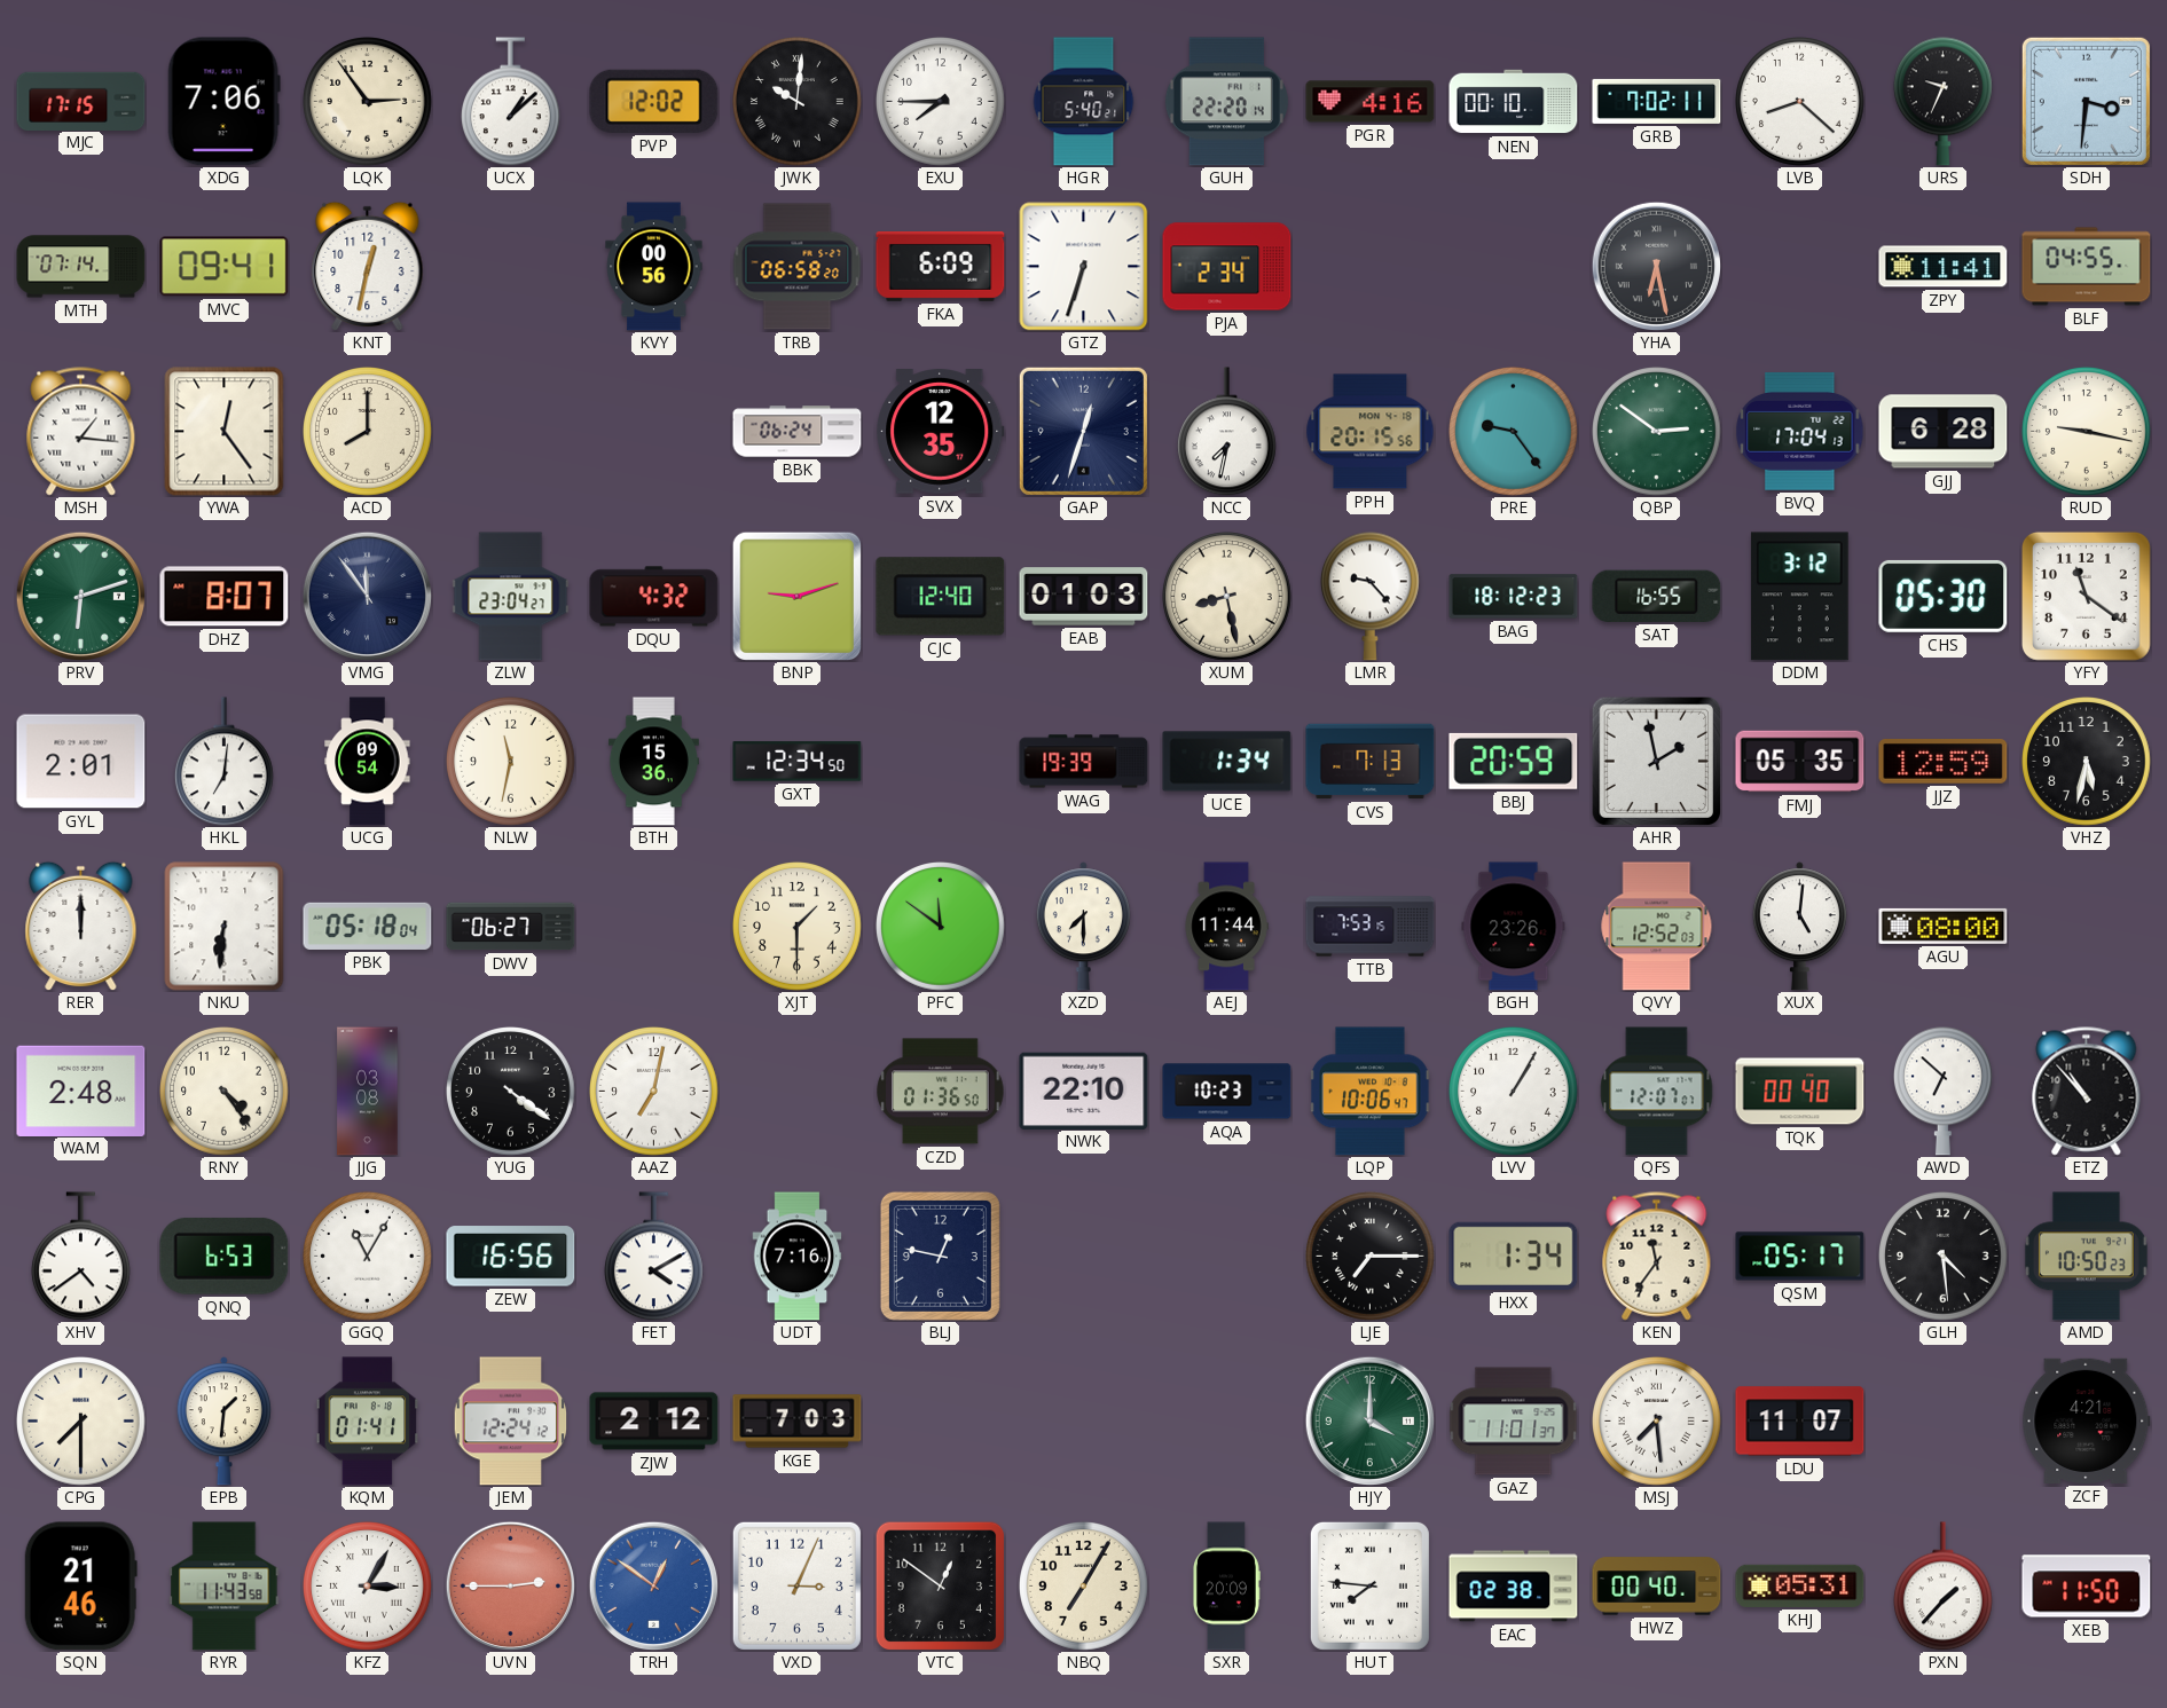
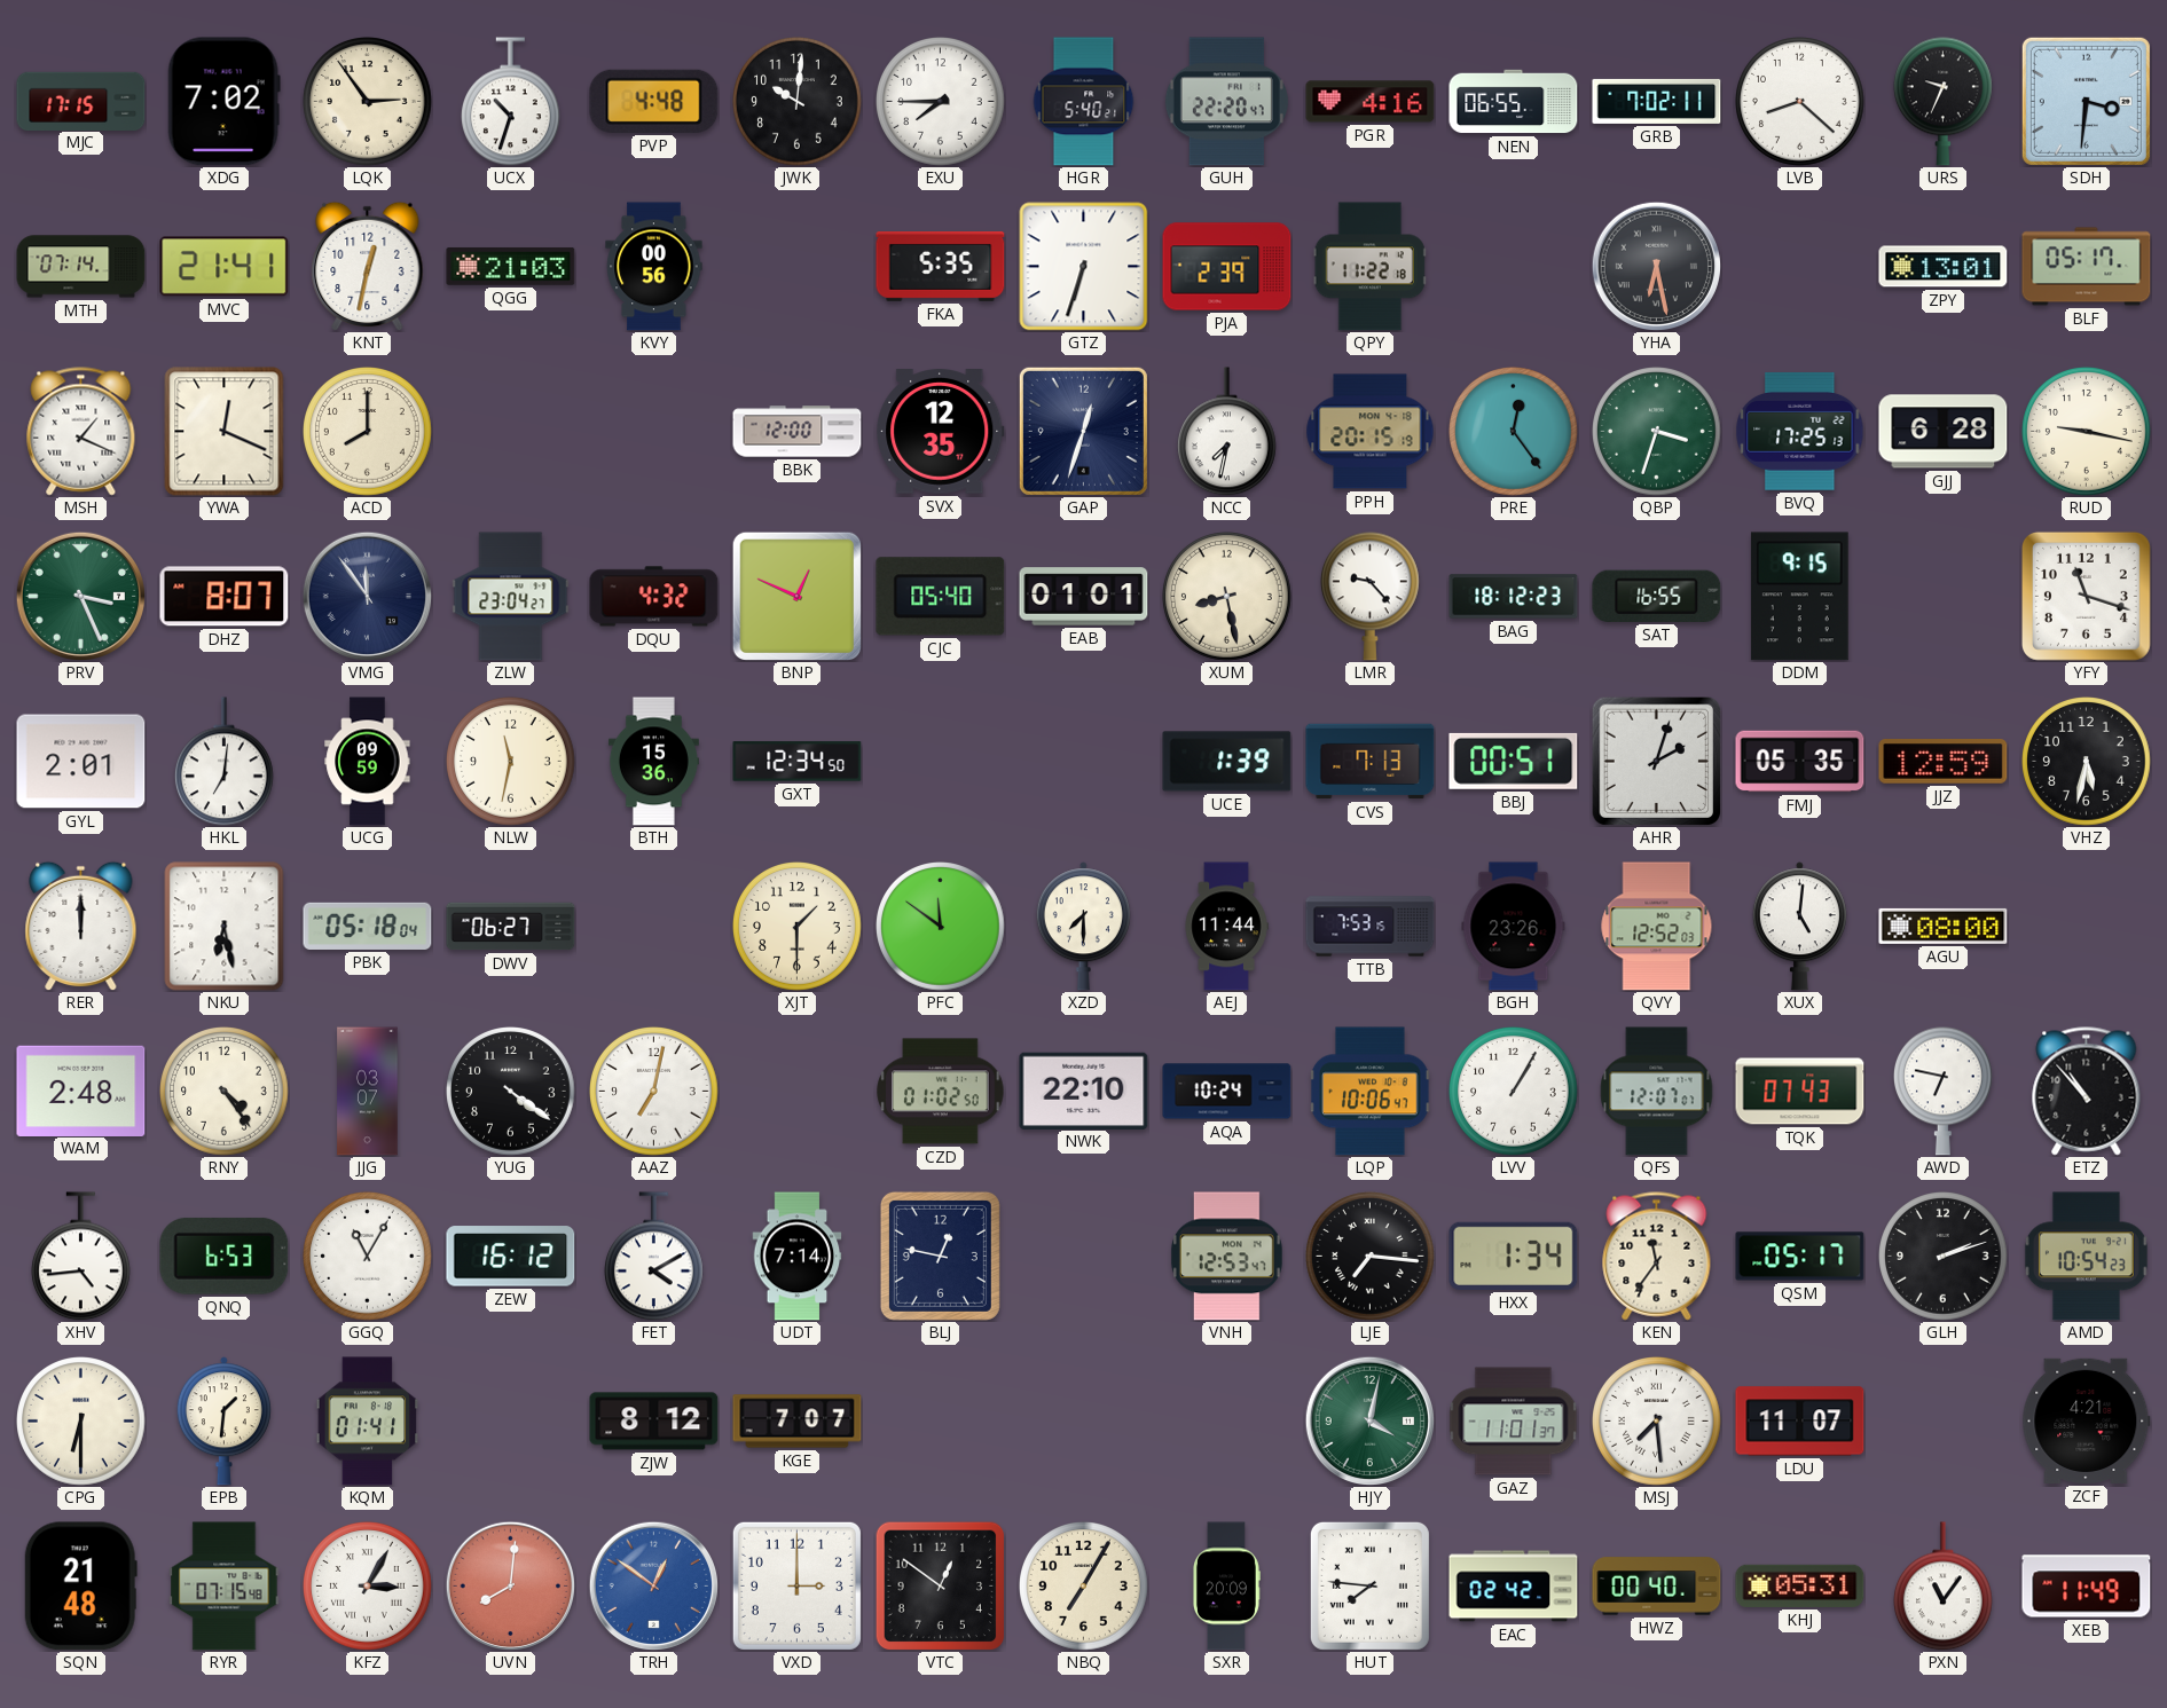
XDG: 7:06 -> 7:02
UCX: 1:08 -> 10:33
PVP: 12:02 -> 4:48
JWK numerals: Roman -> Arabic
GUH: 22:20:14 -> 22:20:47
NEN: 00:10 -> 06:55
MVC: 09:41 -> 21:41
QGG: none -> 21:03
TRB: 06:58 -> none
FKA: 6:09 -> 5:35
PJA: 2:34 -> 2:39
QPY: none -> 11:22
ZPY: 11:41 -> 13:01
BLF: 04:55 -> 05:17
MSH: 1:16 -> 1:19
YWA: 12:24 -> 12:19
BBK: 06:24 -> 12:00
PPH: 20:15:56 -> 20:15:19
PRE: 9:24 -> 12:24
QBP: 2:51 -> 3:33
BVQ: 17:04 -> 17:25
PRV: 6:12 -> 3:26
BNP: 9:12 -> 12:49
CJC: 12:40 -> 05:40
EAB: 01:03 -> 01:01
DDM: 3:12 -> 9:15
CHS: 05:30 -> none
YFY: 11:21 -> 11:18
UCG: 09:54 -> 09:59
WAG: 19:39 -> none
UCE: 1:34 -> 1:39
BBJ: 20:59 -> 00:51
AHR: 1:58 -> 2:03
NKU: 6:31 -> 6:28
JJG: 03:08 -> 03:07
CZD: 01:36 -> 01:02
AQA: 10:23 -> 10:24
TQK: 00:40 -> 07:43
AWD: 6:52 -> 6:47
XHV: 4:39 -> 4:44
ZEW: 16:56 -> 16:12
UDT: 7:16 -> 7:14
VNH: none -> 12:53
LJE: 7:15 -> 7:16
GLH: 4:29 -> 2:12
AMD: 10:50 -> 10:54
CPG: 7:30 -> 6:30
JEM: 12:24 -> none
ZJW: 2:12 -> 8:12
KGE: 7:03 -> 7:07
HJY: 4:00 -> 4:02
SQN: 21:46 -> 21:48
RYR: 11:43 -> 07:15
UVN: 2:45 -> 8:01
VXD: 3:04 -> 3:00
EAC: 02:38 -> 02:42
PXN: 1:37 -> 11:06
XEB: 11:50 -> 11:49
